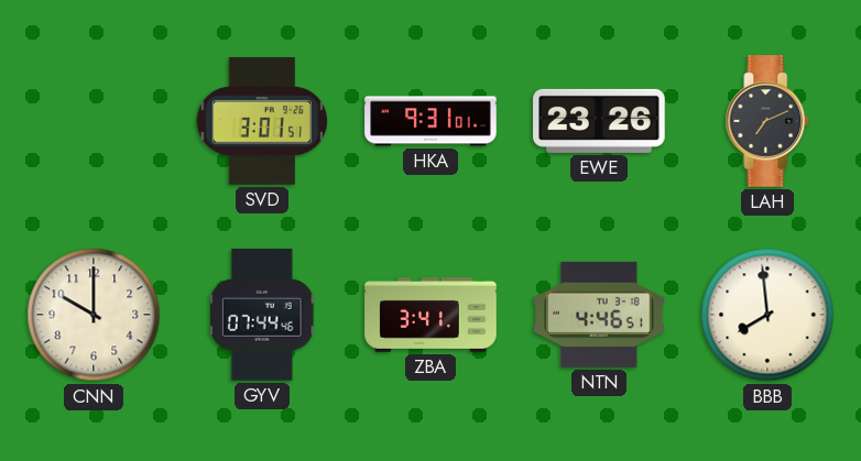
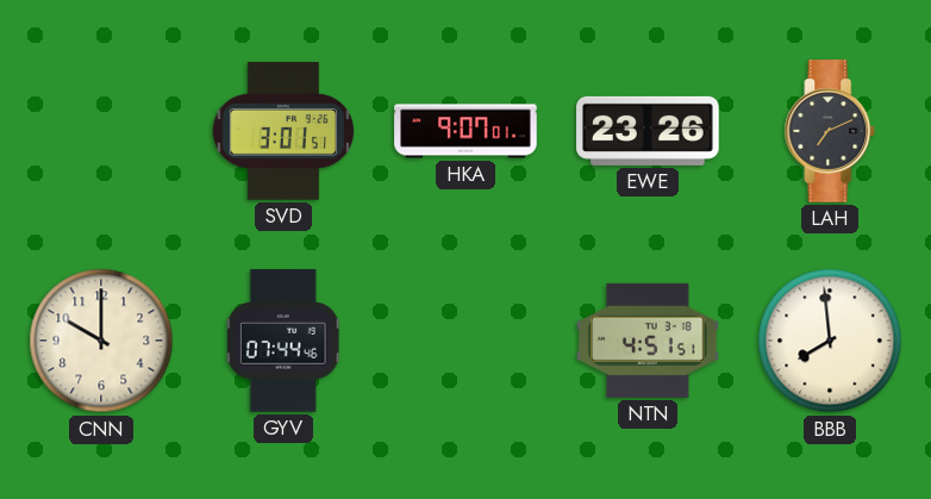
HKA: 9:31 -> 9:07
ZBA: 3:41 -> none
NTN: 4:46 -> 4:51
